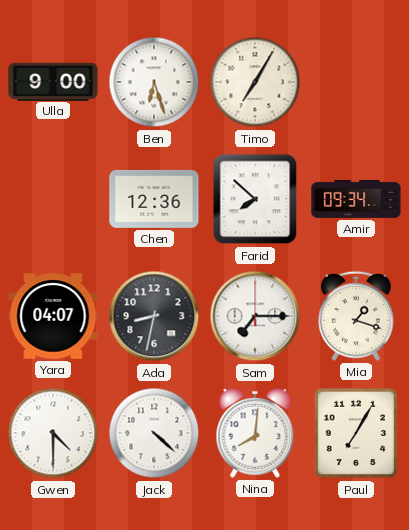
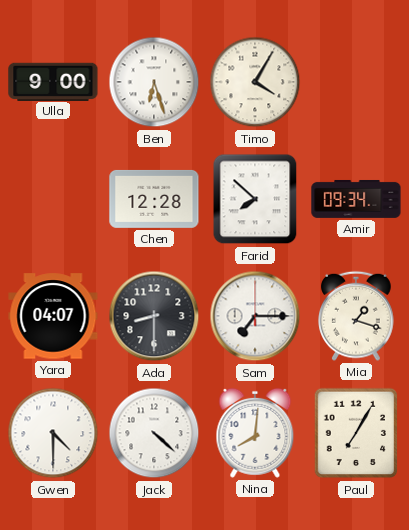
Timo: 7:05 -> 4:05
Chen: 12:36 -> 12:28
Ada: 8:32 -> 8:30
